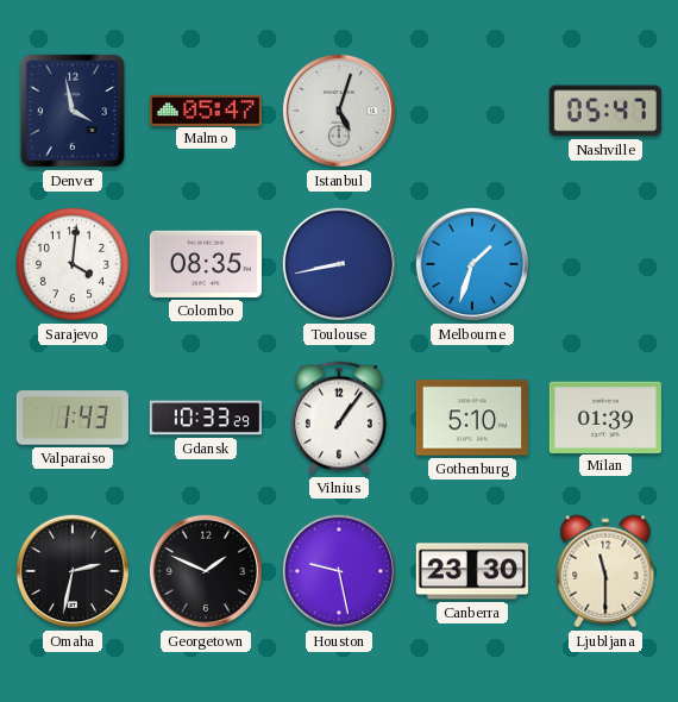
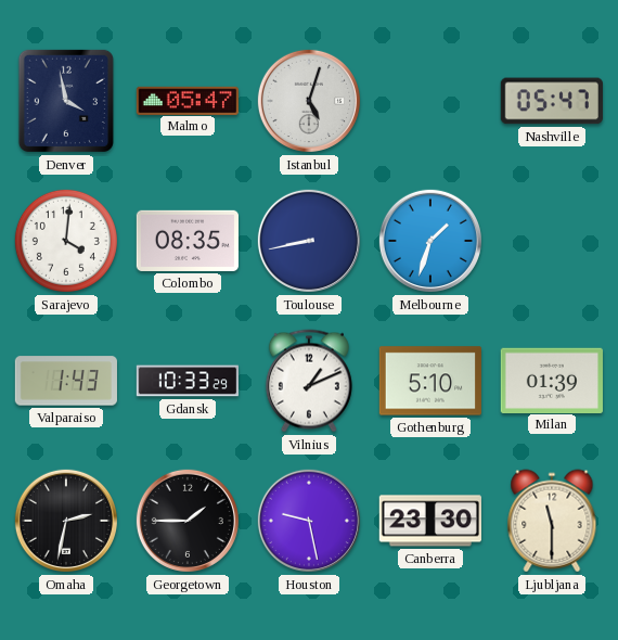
Vilnius: 1:06 -> 1:11
Georgetown: 1:49 -> 1:45
